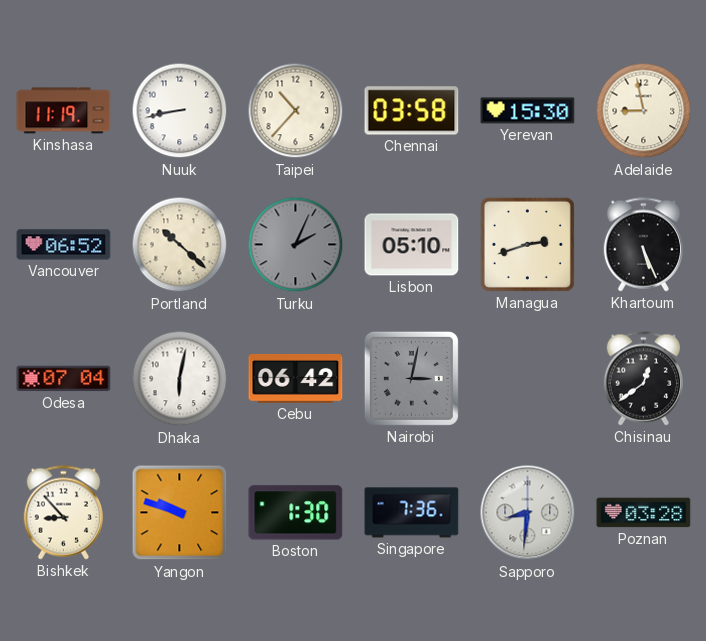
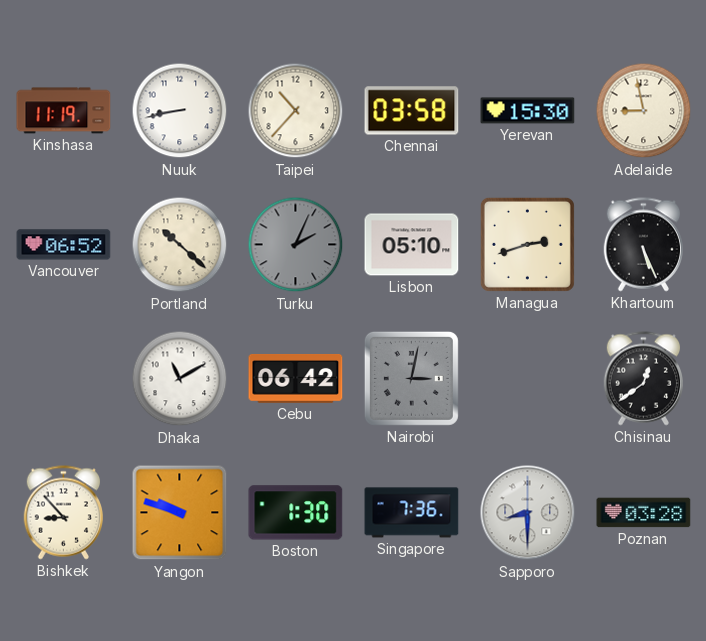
Odesa: 07:04 -> none
Dhaka: 6:02 -> 11:10
Sapporo: 8:31 -> 8:30
